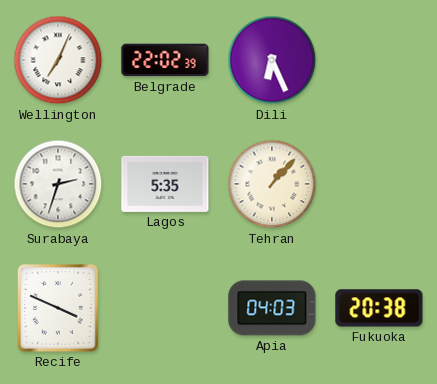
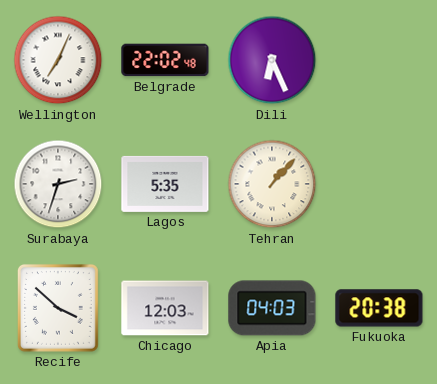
Belgrade: 22:02:39 -> 22:02:48
Recife: 3:49 -> 3:52
Chicago: none -> 12:03
